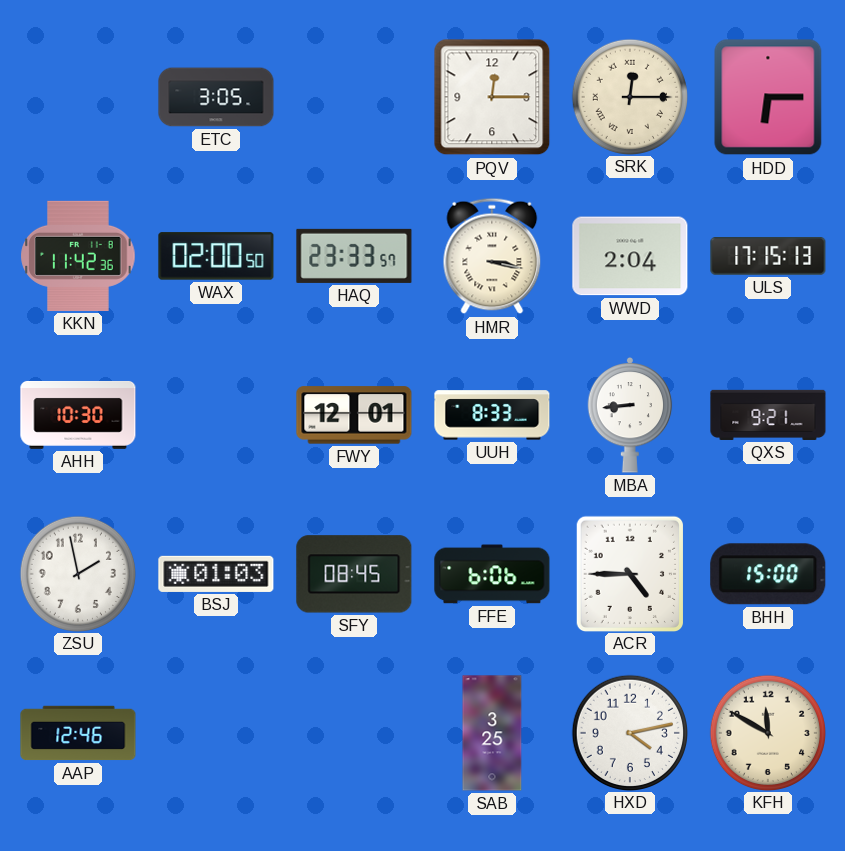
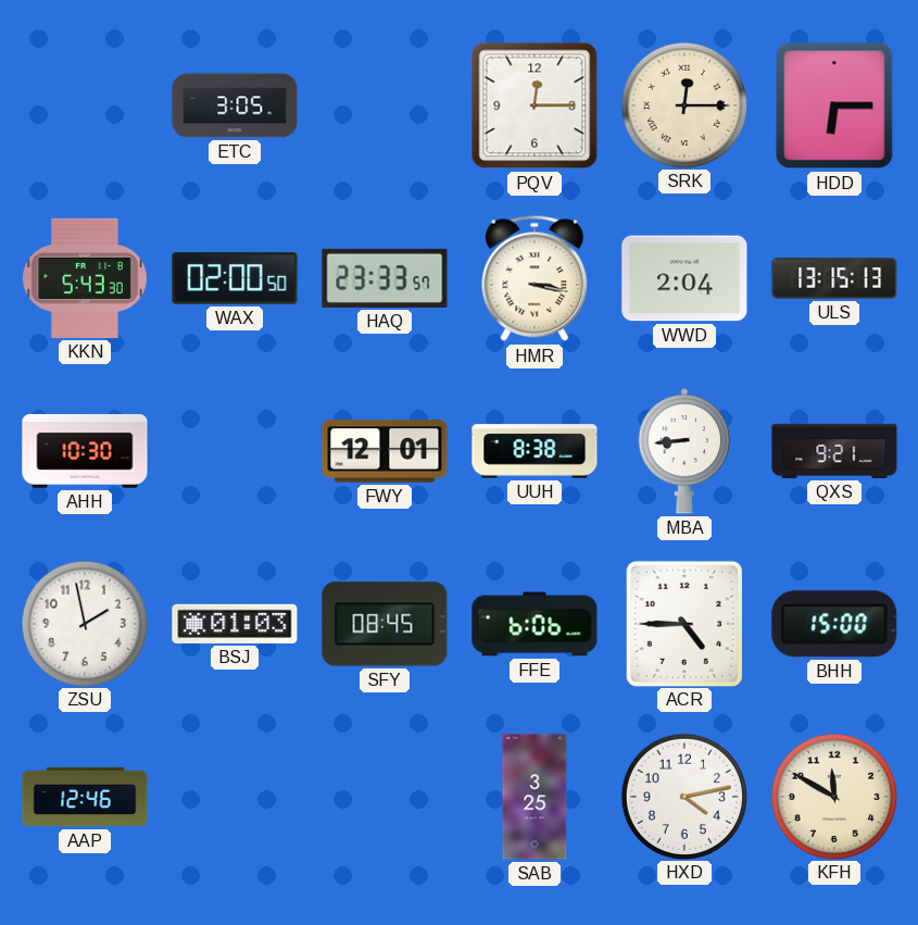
KKN: 11:42 -> 5:43
ULS: 17:15 -> 13:15
UUH: 8:33 -> 8:38
